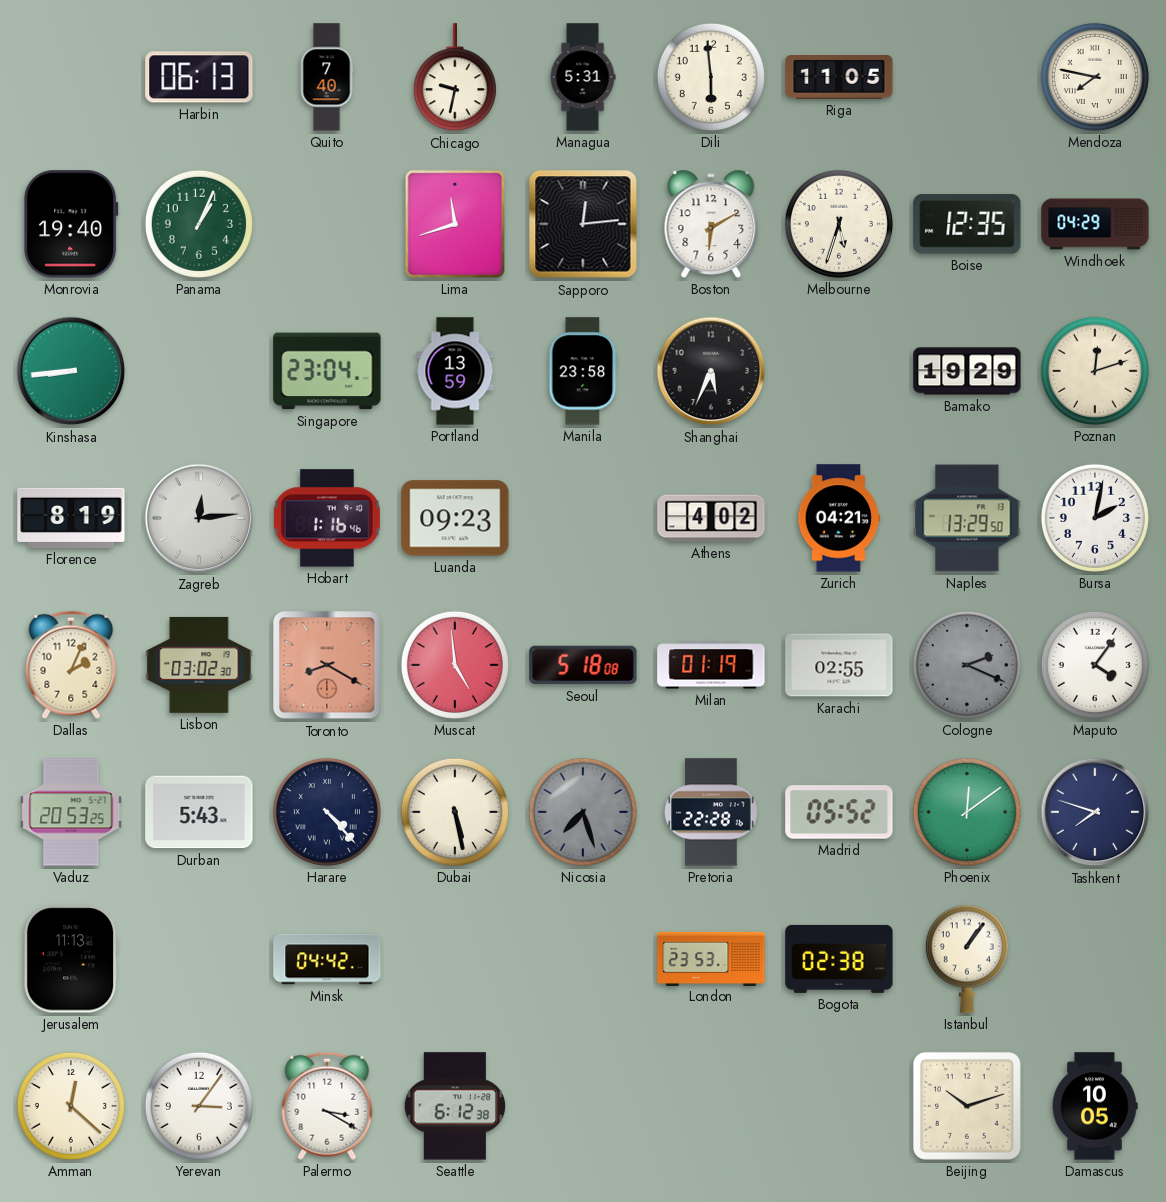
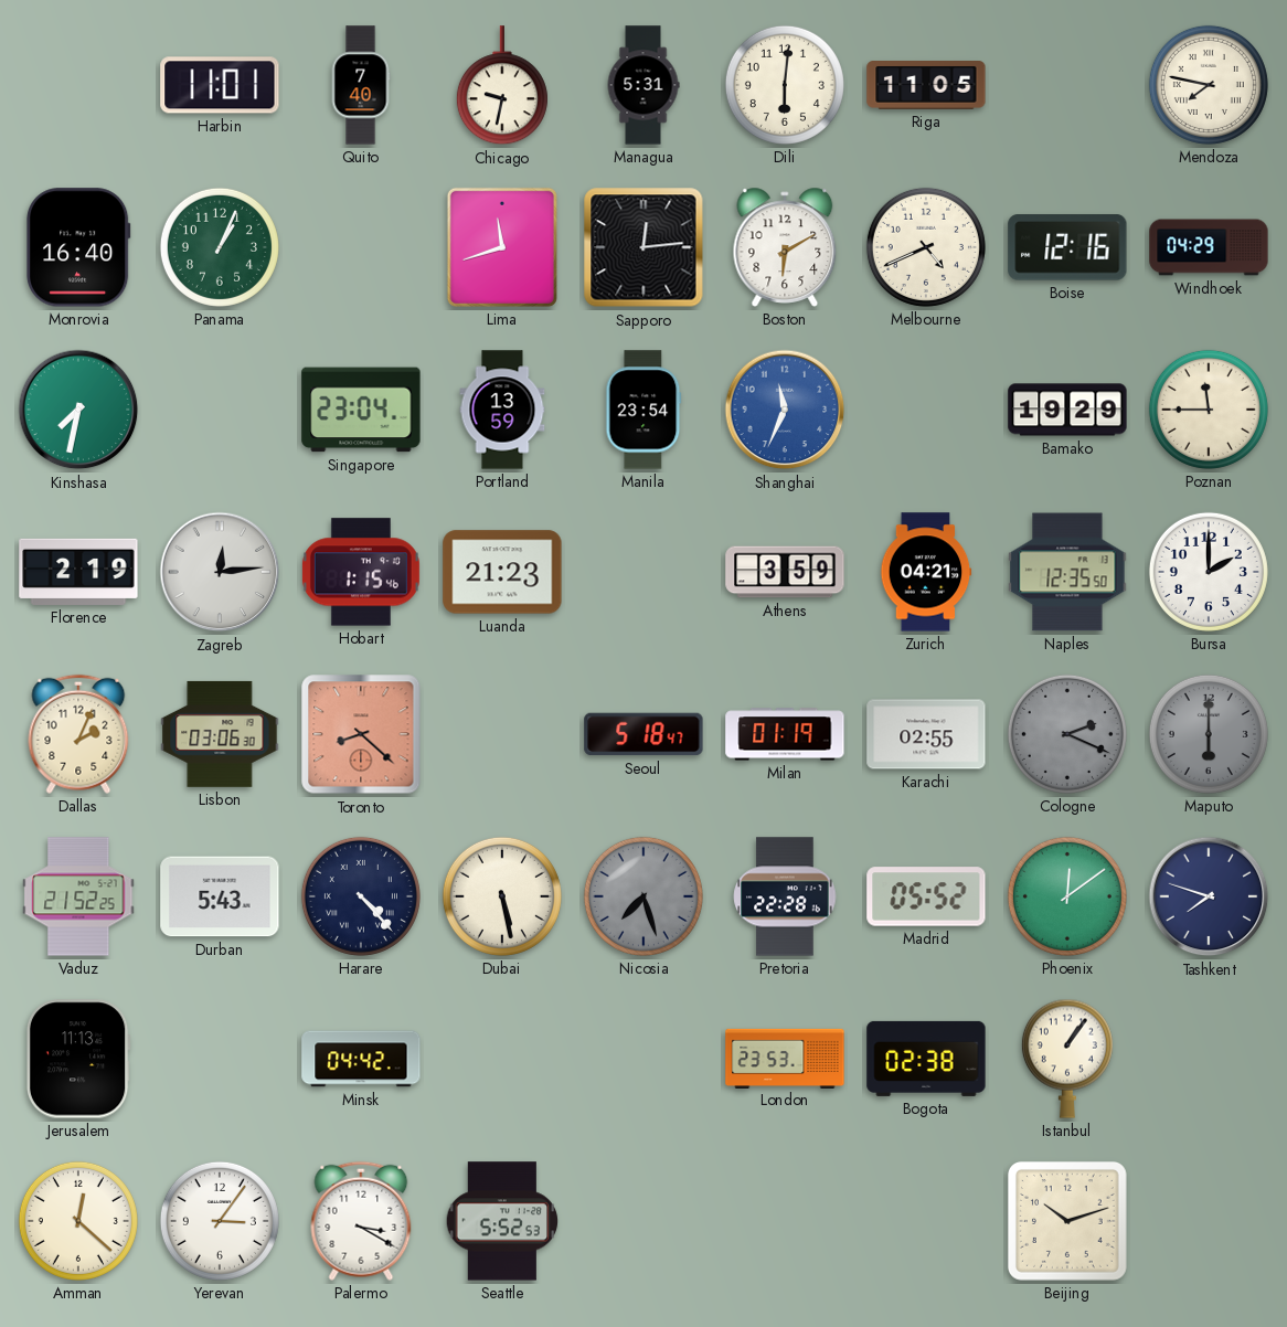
Harbin: 06:13 -> 11:01
Dili: 5:59 -> 6:01
Monrovia: 19:40 -> 16:40
Melbourne: 5:33 -> 4:41
Boise: 12:35 -> 12:16
Kinshasa: 8:44 -> 7:32
Manila: 23:58 -> 23:54
Shanghai: 5:34 -> 11:34
Shanghai dial: black -> blue
Poznan: 12:12 -> 11:45
Florence: 8:19 -> 2:19
Hobart: 1:16 -> 1:15
Luanda: 09:23 -> 21:23
Athens: 4:02 -> 3:59
Naples: 13:29 -> 12:35
Bursa: 2:02 -> 2:00
Lisbon: 03:02 -> 03:06
Toronto: 8:20 -> 8:22
Muscat: 4:59 -> none
Seoul: 5:18:08 -> 5:18:47
Maputo: 4:06 -> 6:00
Maputo dial: white -> grey
Vaduz: 20:53 -> 21:52
Seattle: 6:12 -> 5:52
Damascus: 10:05 -> none
